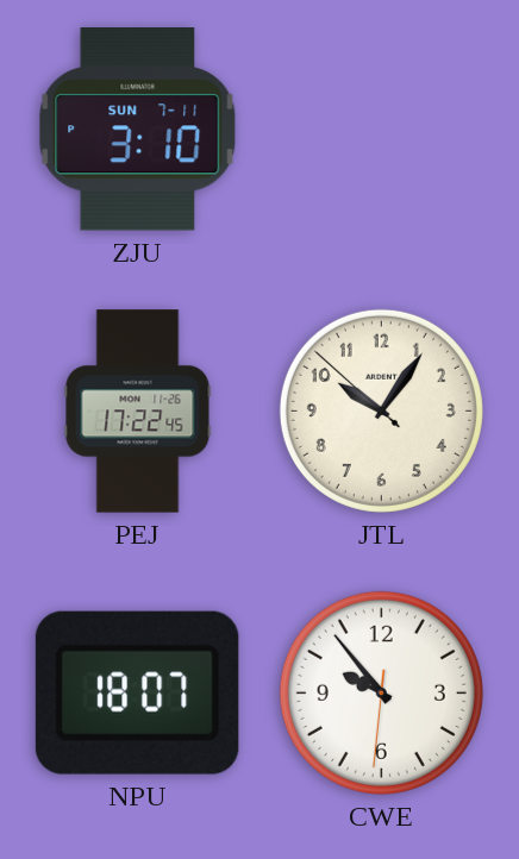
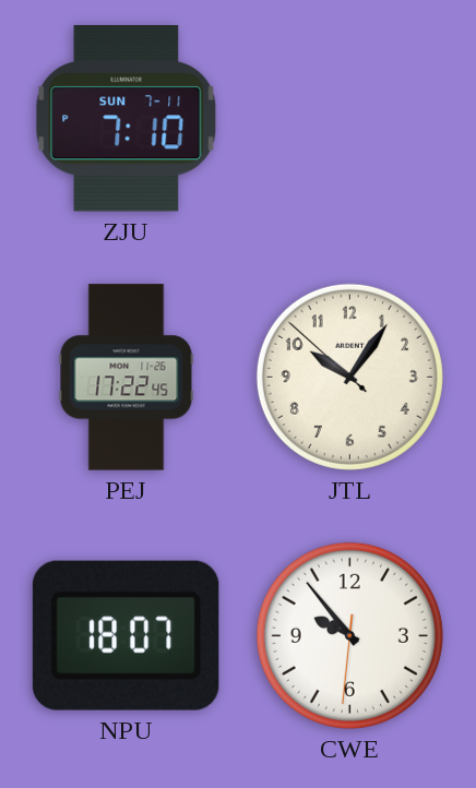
ZJU: 3:10 -> 7:10
